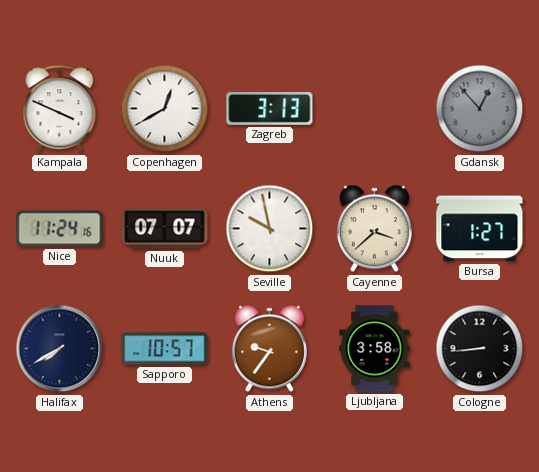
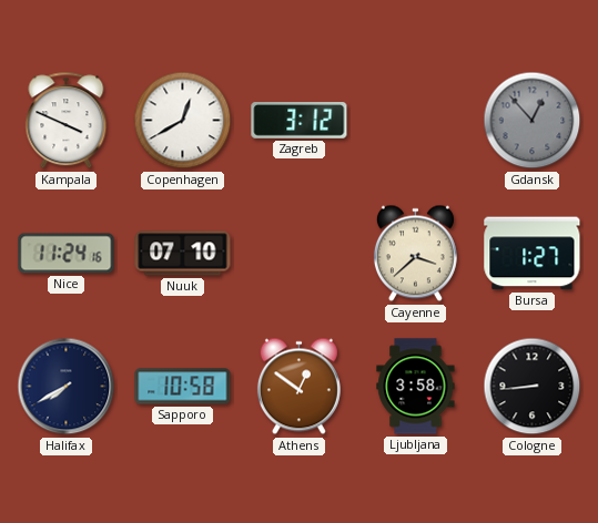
Zagreb: 3:13 -> 3:12
Nuuk: 07:07 -> 07:10
Seville: 9:58 -> none
Sapporo: 10:57 -> 10:58
Athens: 9:36 -> 12:51
